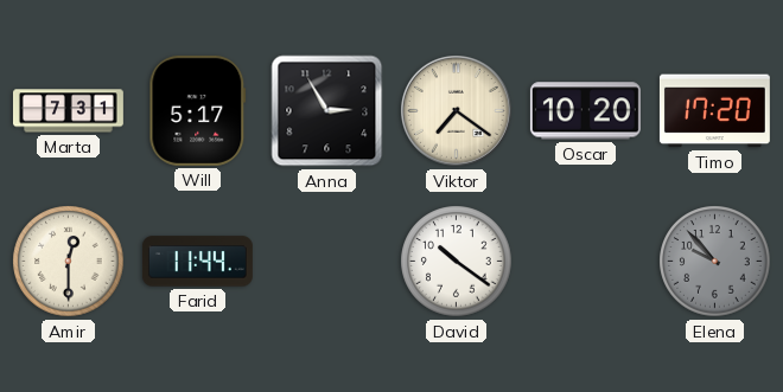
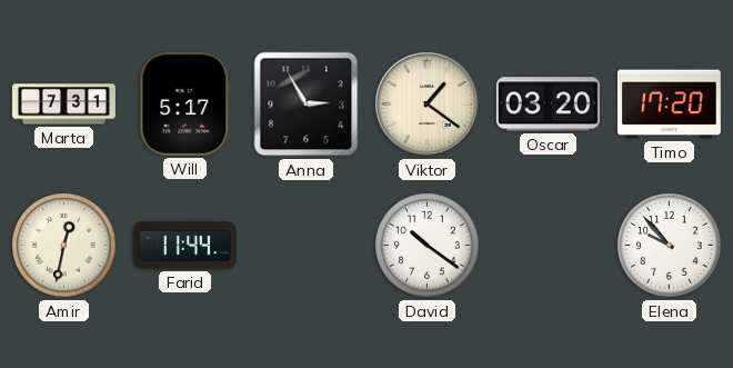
Viktor: 7:21 -> 1:21
Oscar: 10:20 -> 03:20
Amir: 12:30 -> 12:32
Elena dial: grey -> white
